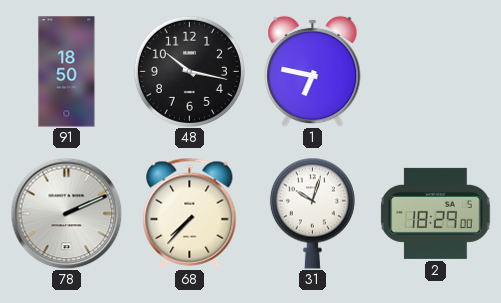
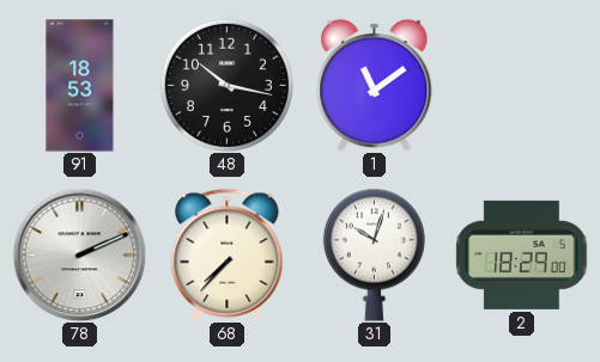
91: 18:50 -> 18:53
1: 6:47 -> 11:09
